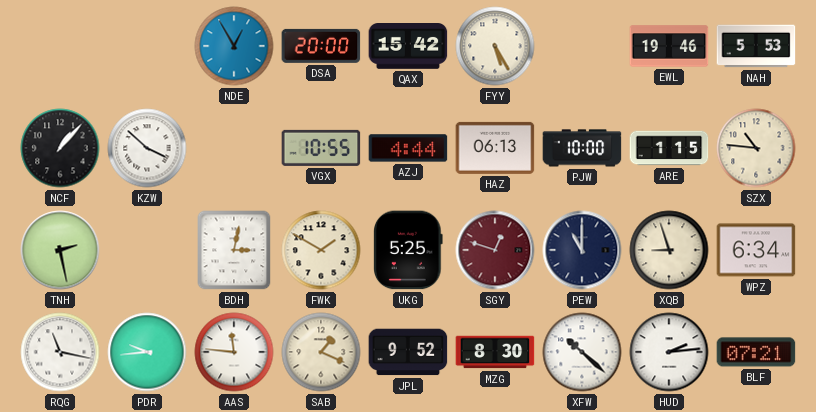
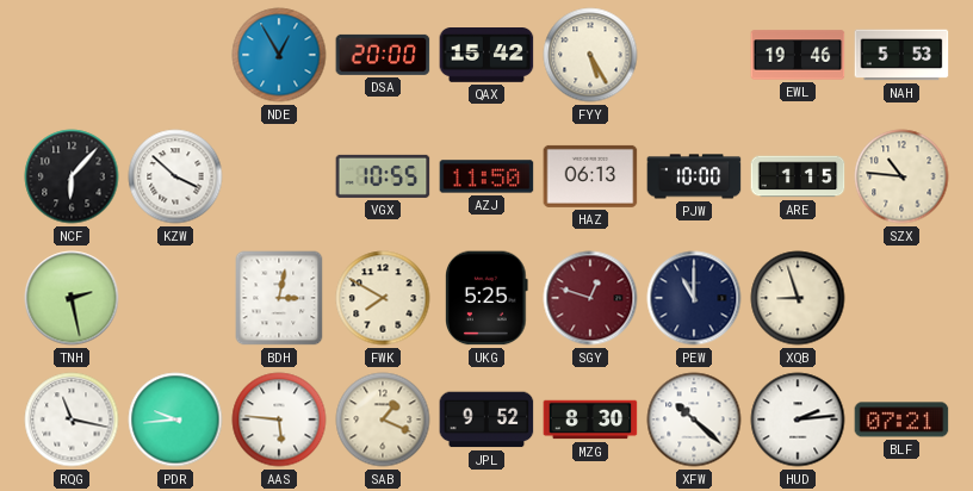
NCF: 1:07 -> 6:07
AZJ: 4:44 -> 11:50
FWK: 1:50 -> 7:50
WPZ: 6:34 -> none
AAS: 11:46 -> 5:46
